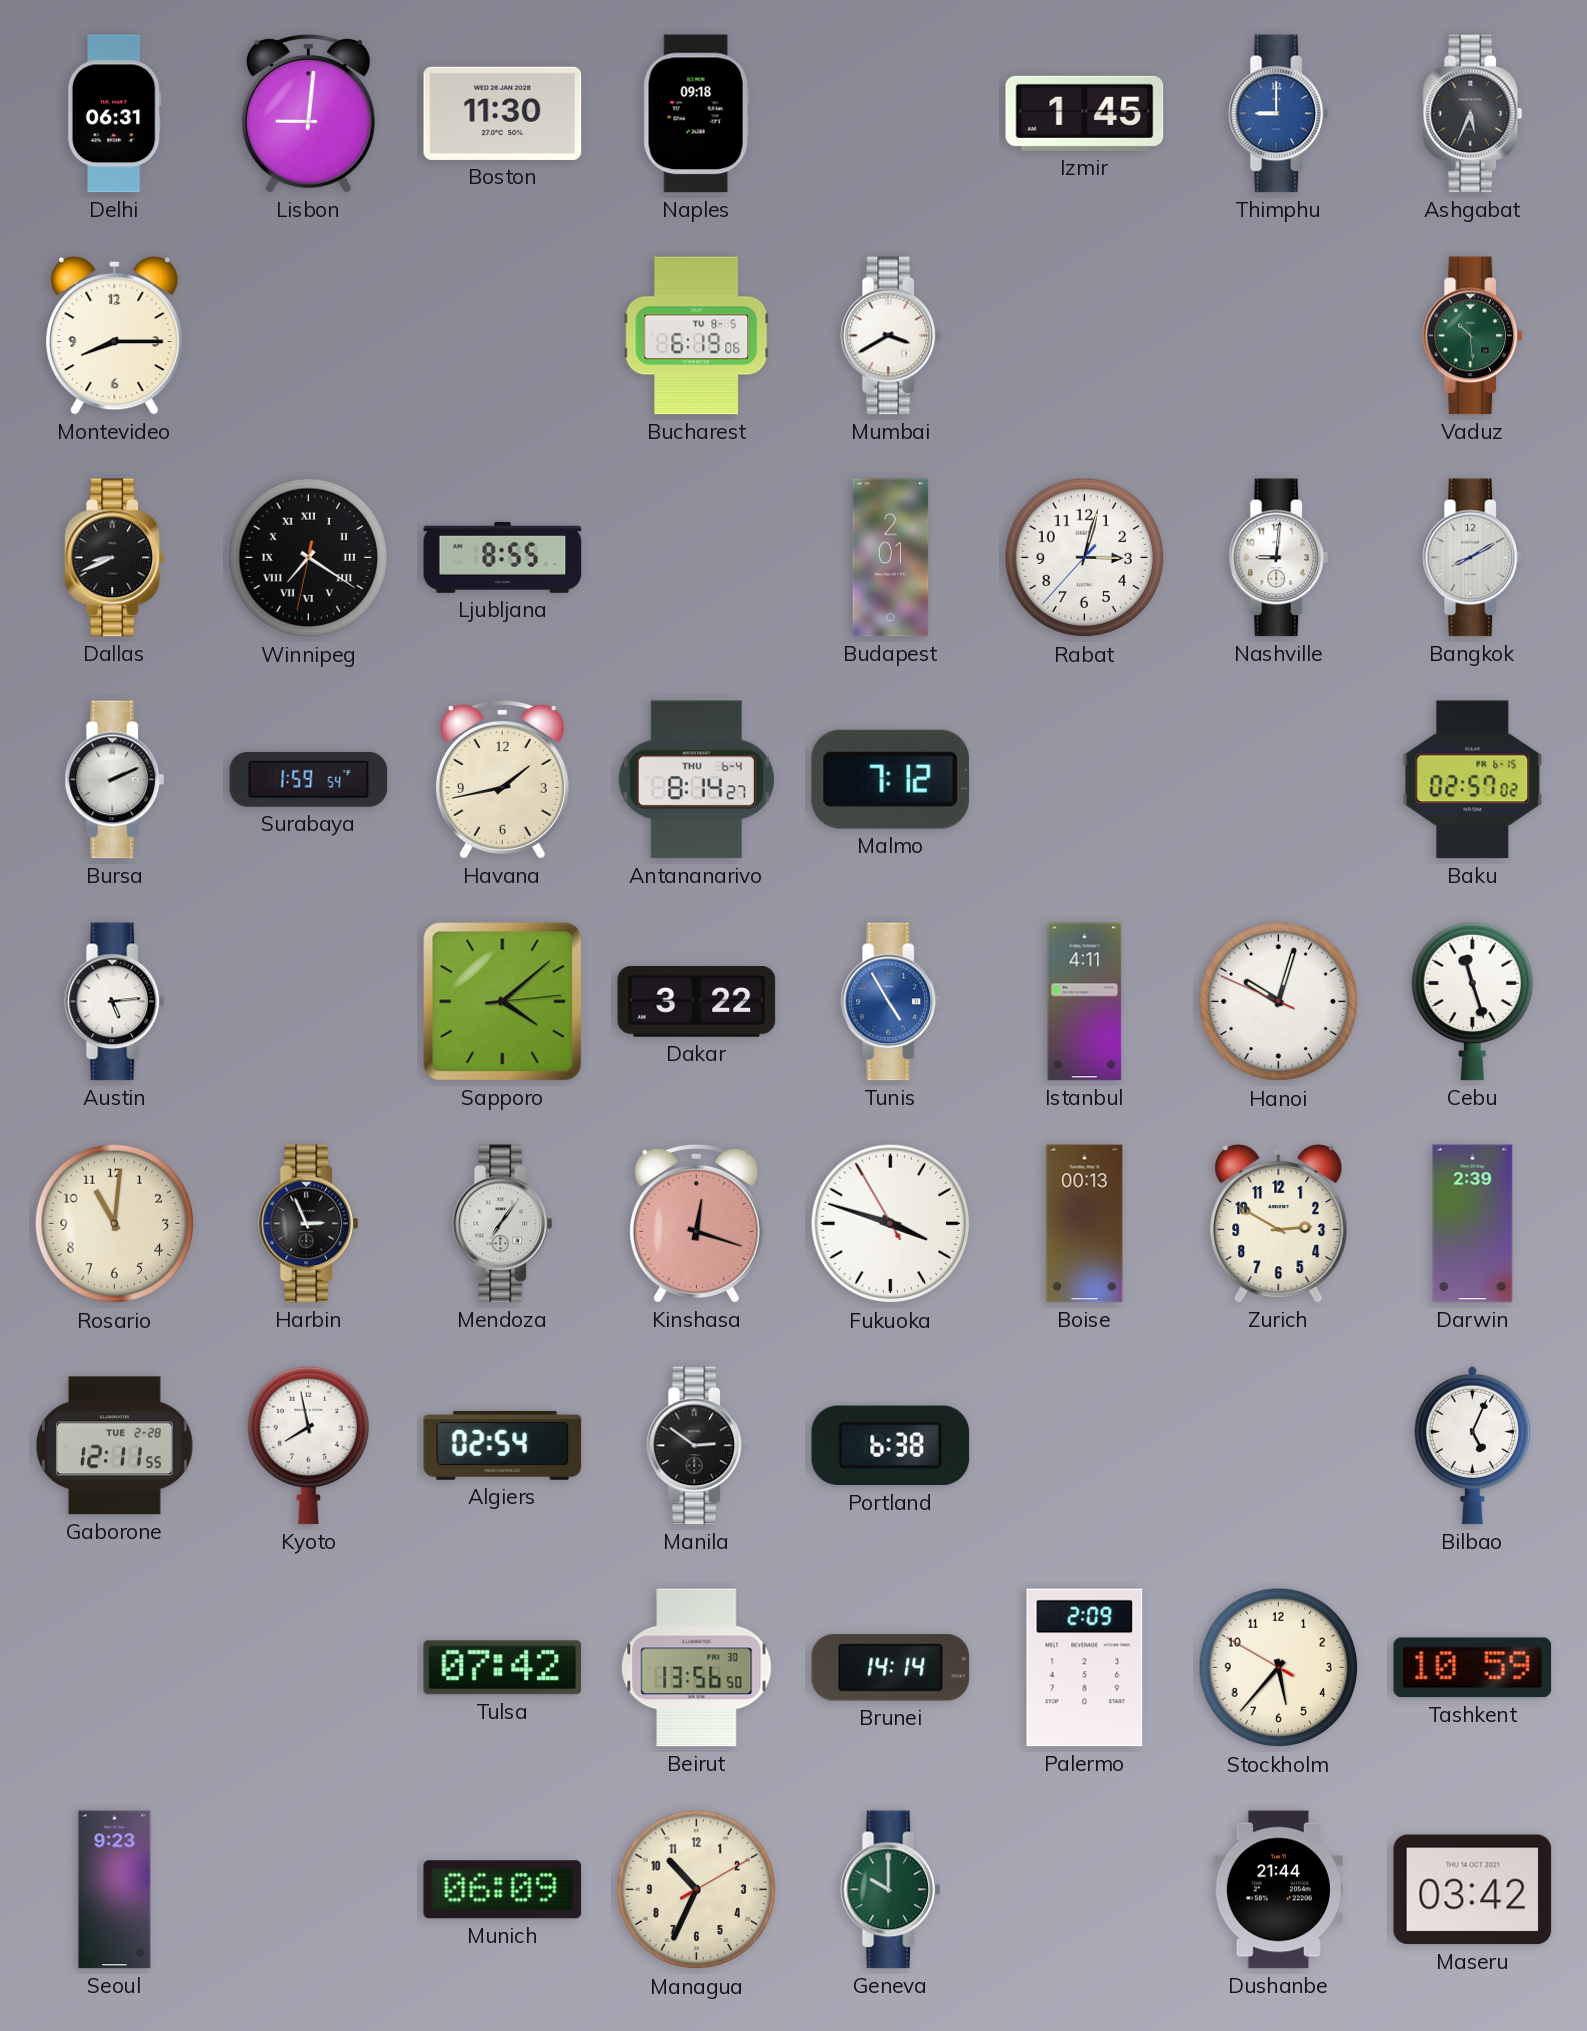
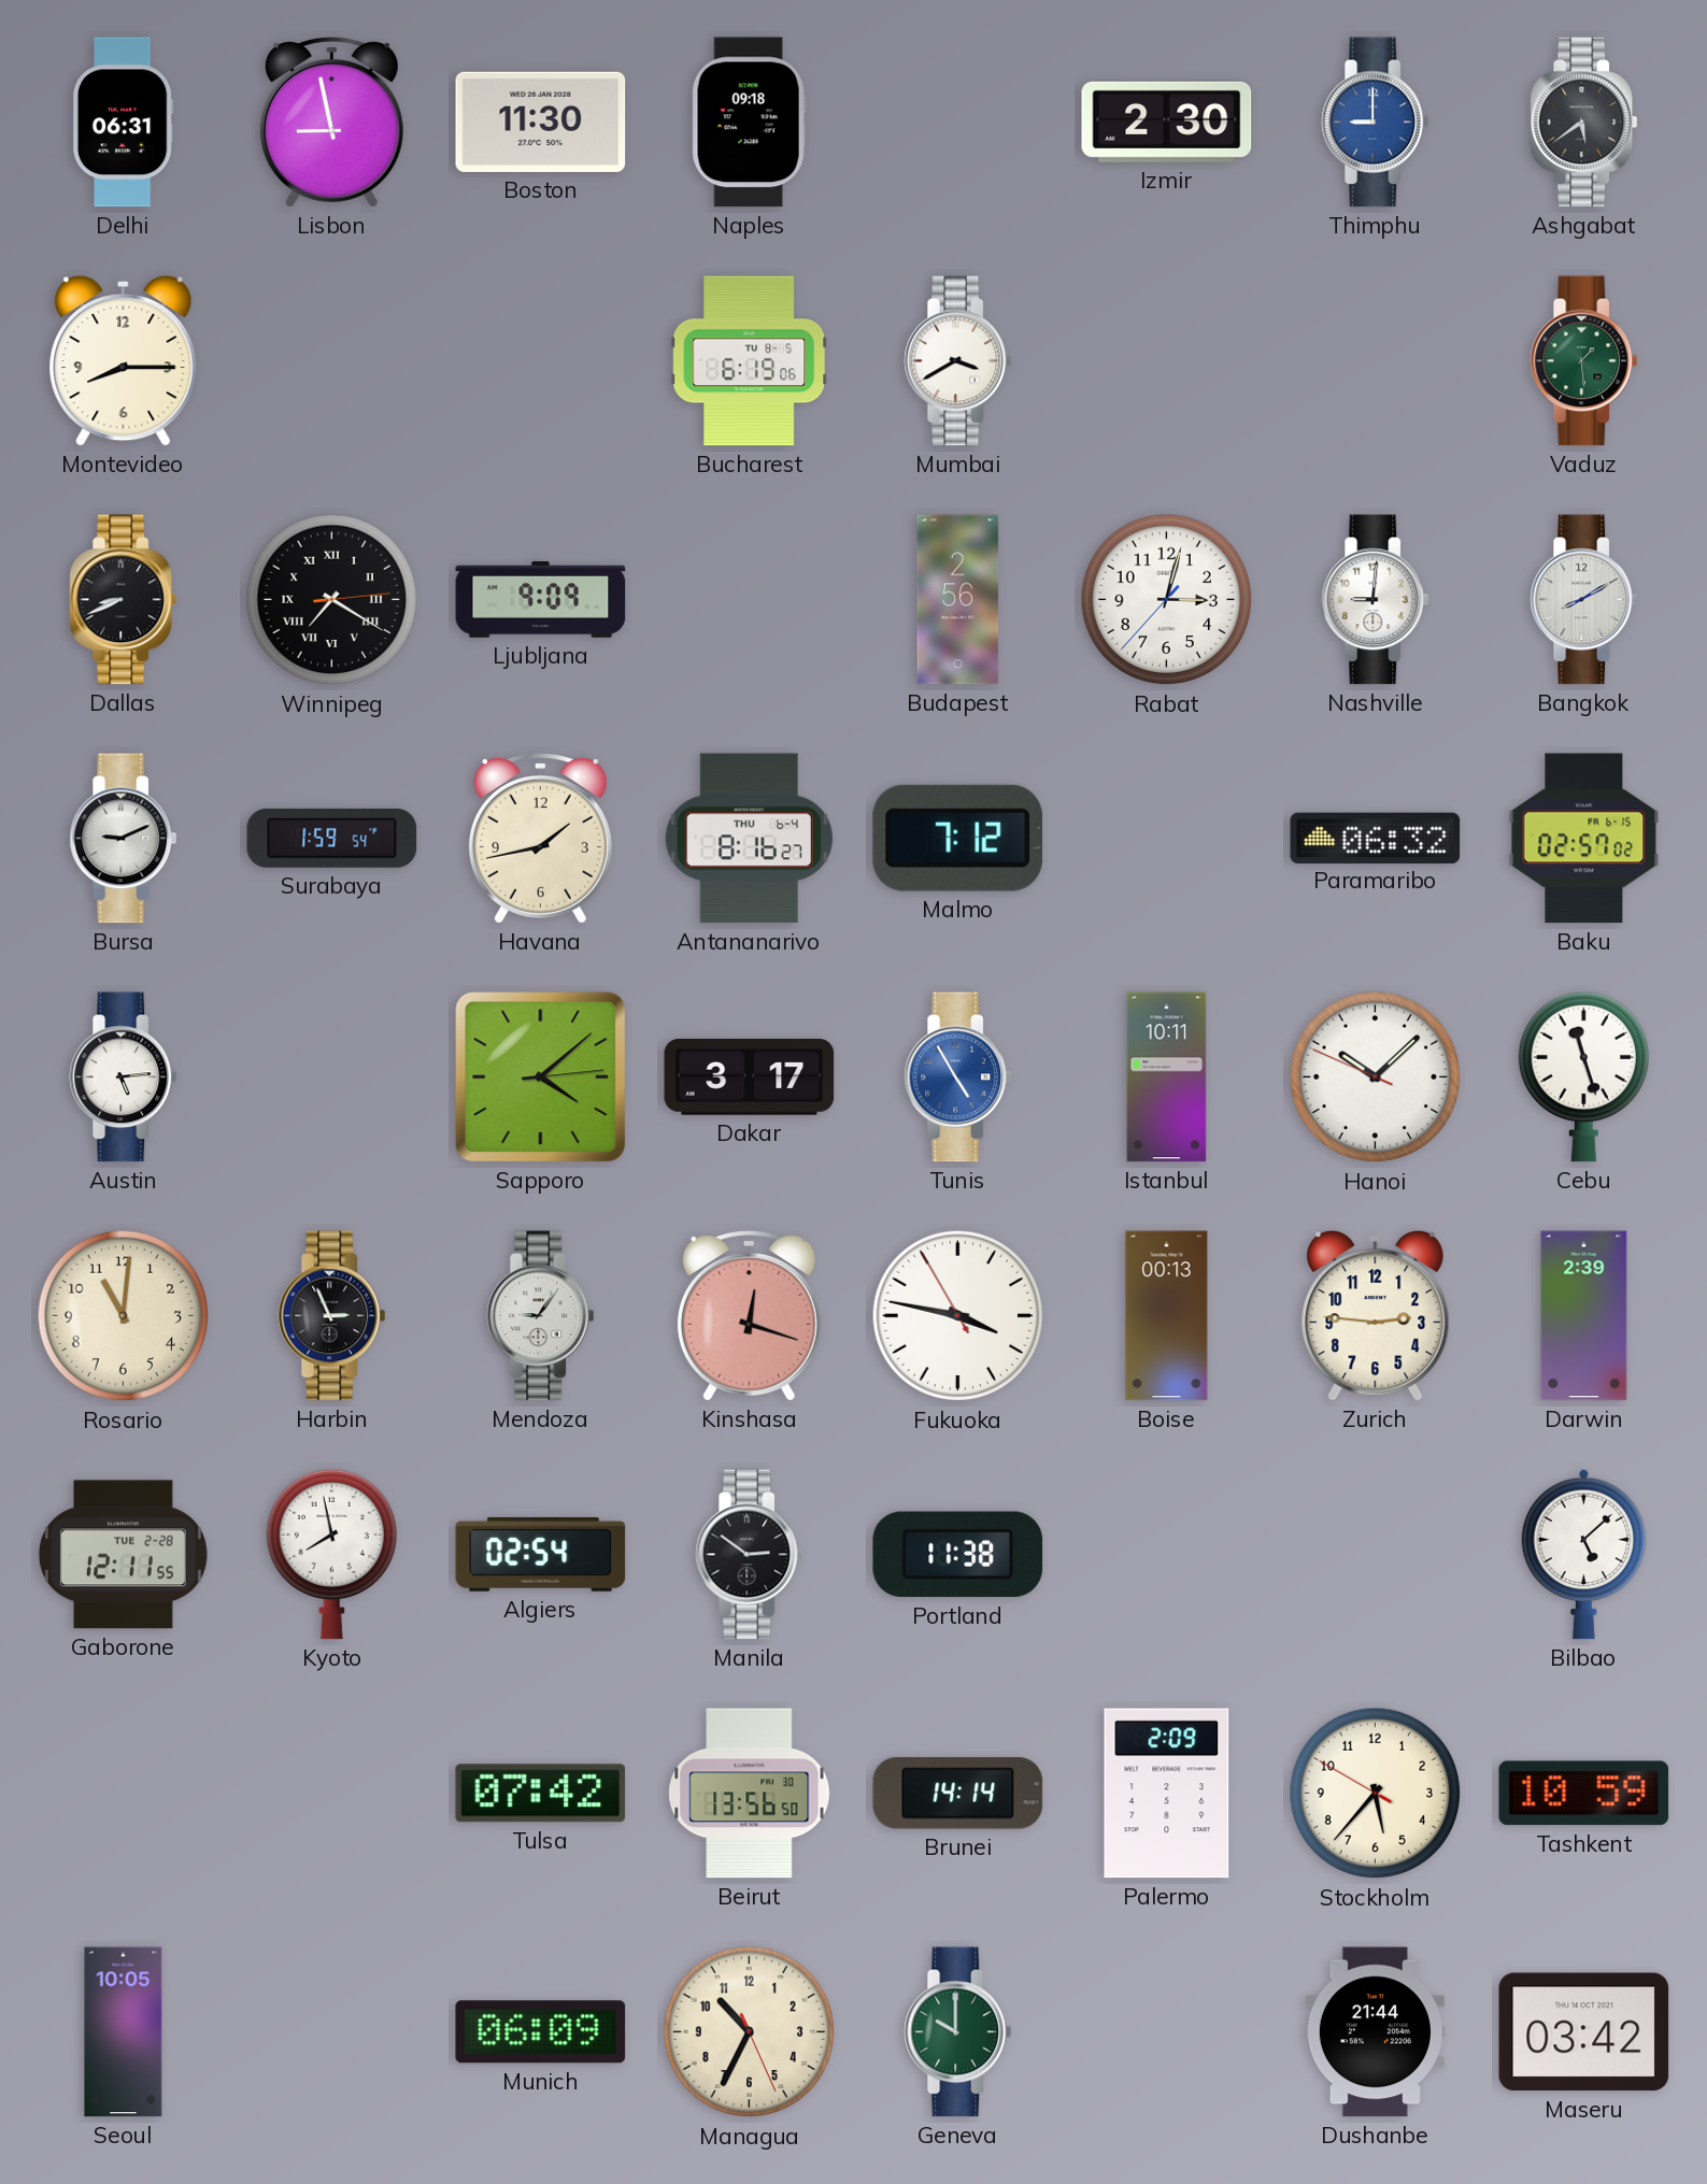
Lisbon: 9:01 -> 8:58
Izmir: 1:45 -> 2:30
Ashgabat: 5:34 -> 5:39
Vaduz: 10:29 -> 1:29
Winnipeg: 7:20:32 -> 7:20:14
Ljubljana: 8:55 -> 9:09
Budapest: 2:01 -> 2:56
Bursa: 2:11 -> 9:11
Antananarivo: 8:14 -> 8:16
Paramaribo: none -> 06:32
Dakar: 3:22 -> 3:17
Istanbul: 4:11 -> 10:11
Hanoi: 10:02 -> 10:07
Mendoza: 7:06 -> 9:06
Fukuoka: 3:47 -> 3:46
Zurich: 2:50 -> 2:46
Portland: 6:38 -> 11:38
Bilbao: 5:04 -> 5:08
Seoul: 9:23 -> 10:05
Managua: 10:34:10 -> 10:34:26
